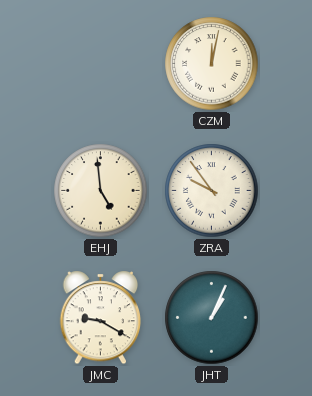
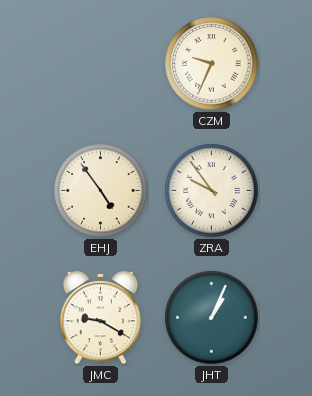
CZM: 12:02 -> 9:34
EHJ: 4:59 -> 4:54
